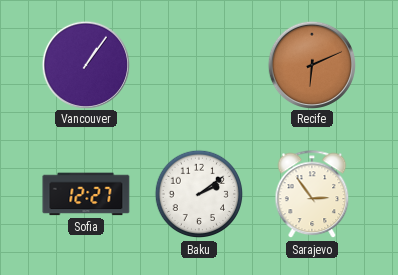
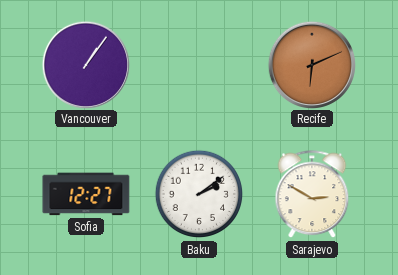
Sarajevo: 2:54 -> 2:50
